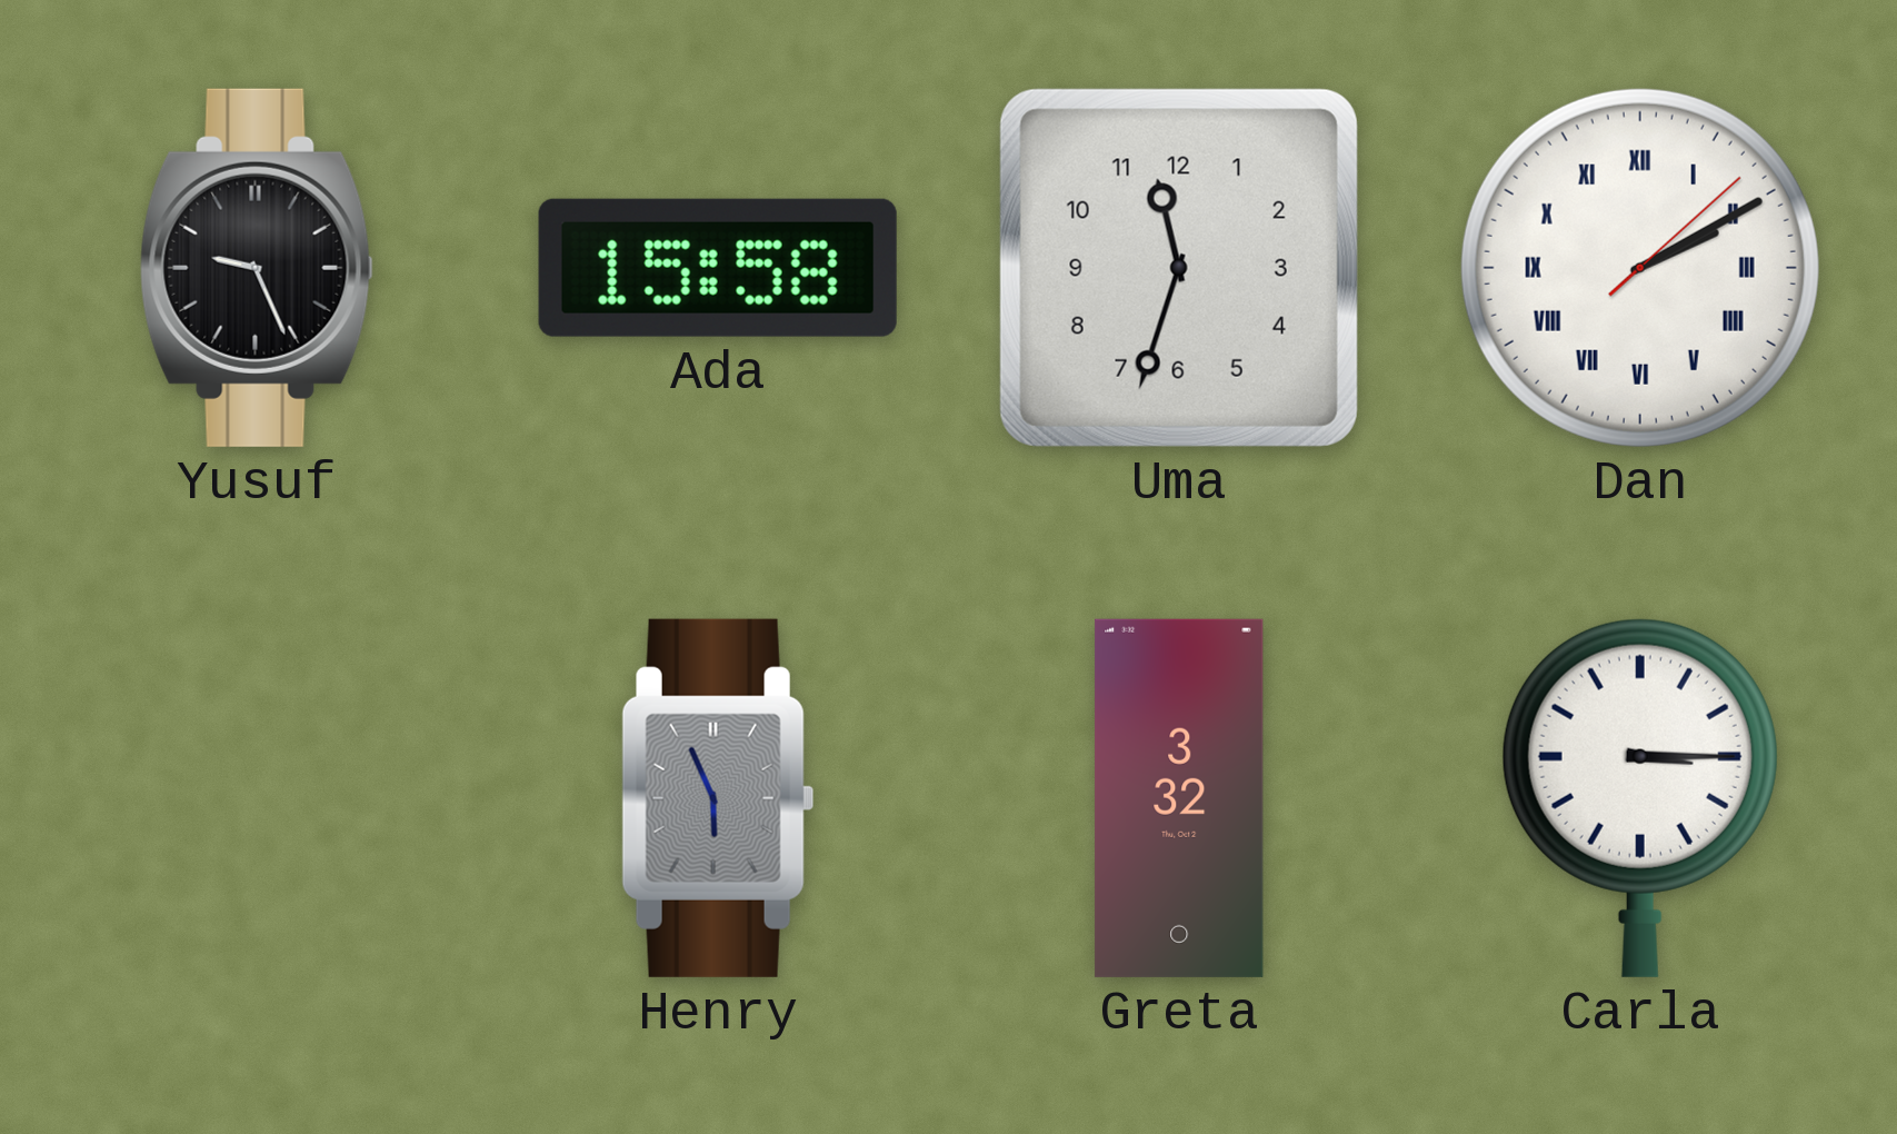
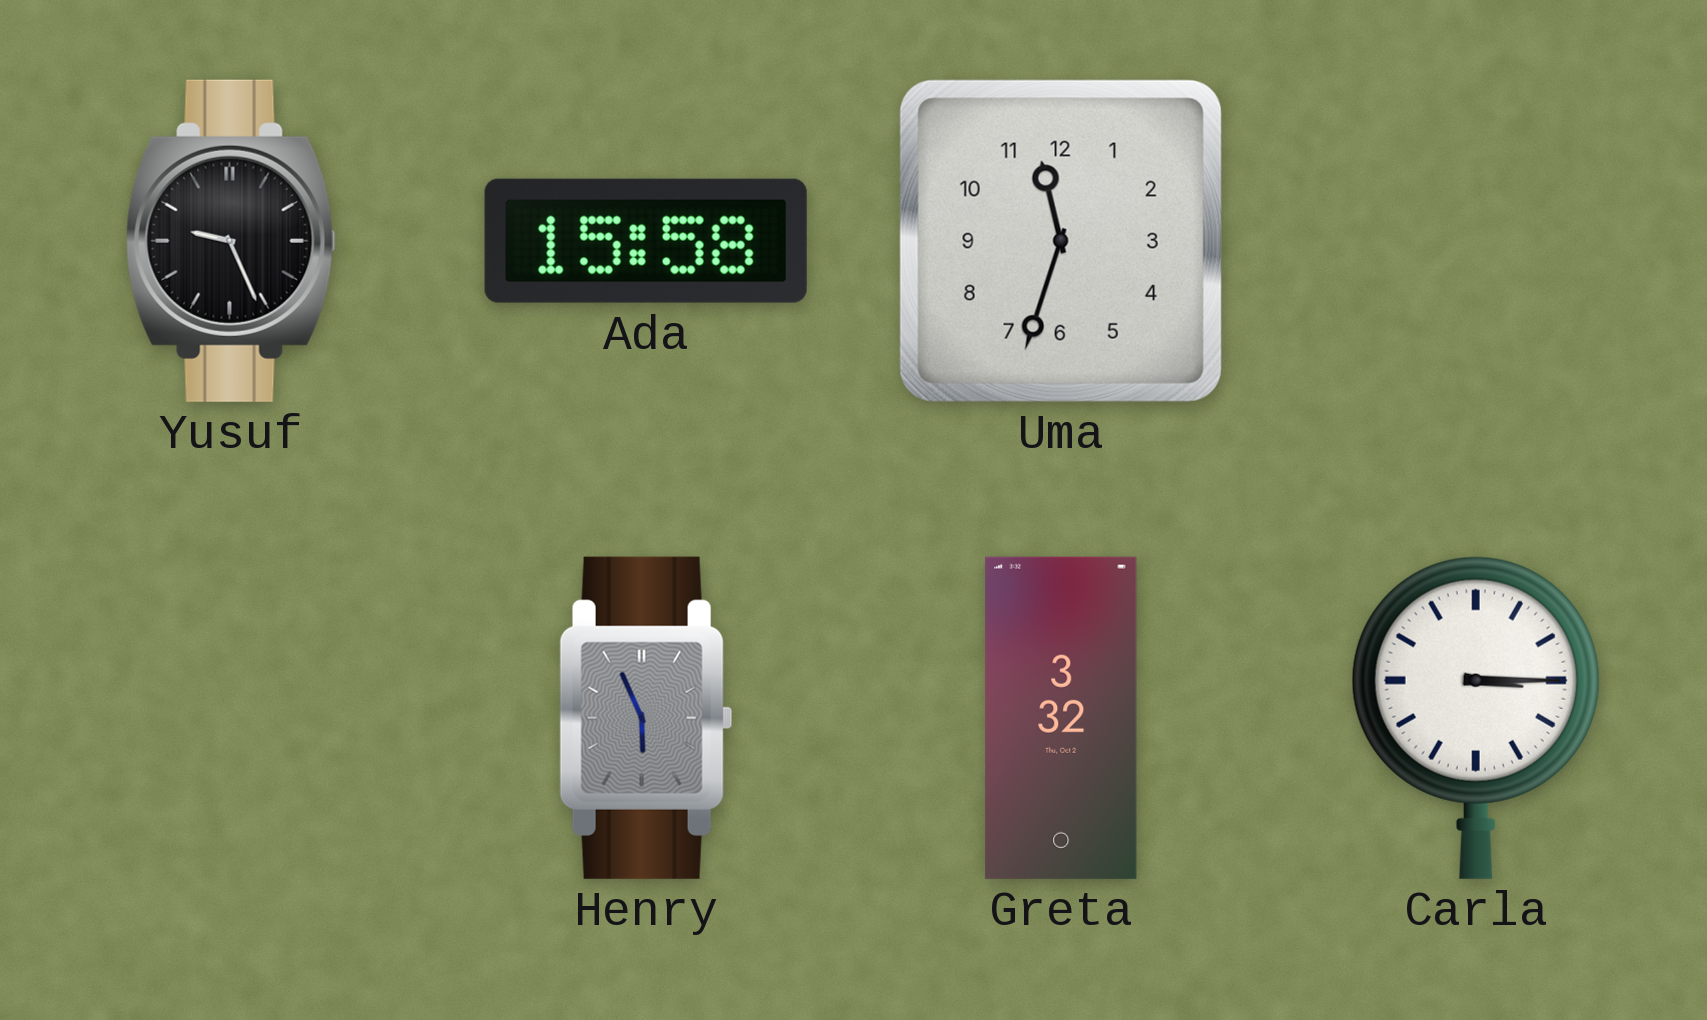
Dan: 2:10 -> none
